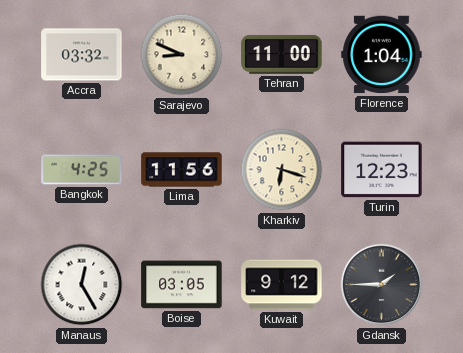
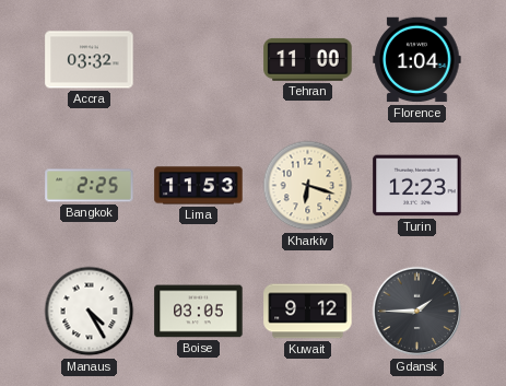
Sarajevo: 8:49 -> none
Bangkok: 4:25 -> 2:25
Lima: 11:56 -> 11:53
Manaus: 12:25 -> 4:25
